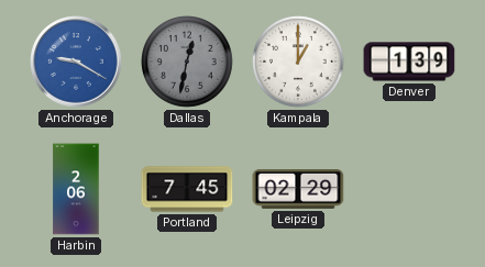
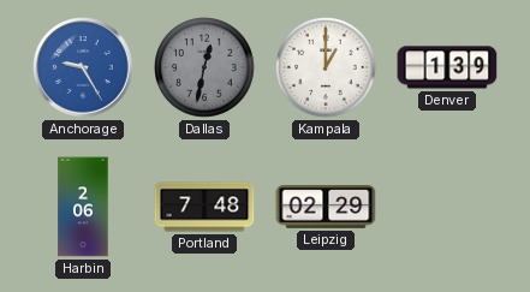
Anchorage: 9:20 -> 9:25
Portland: 7:45 -> 7:48
